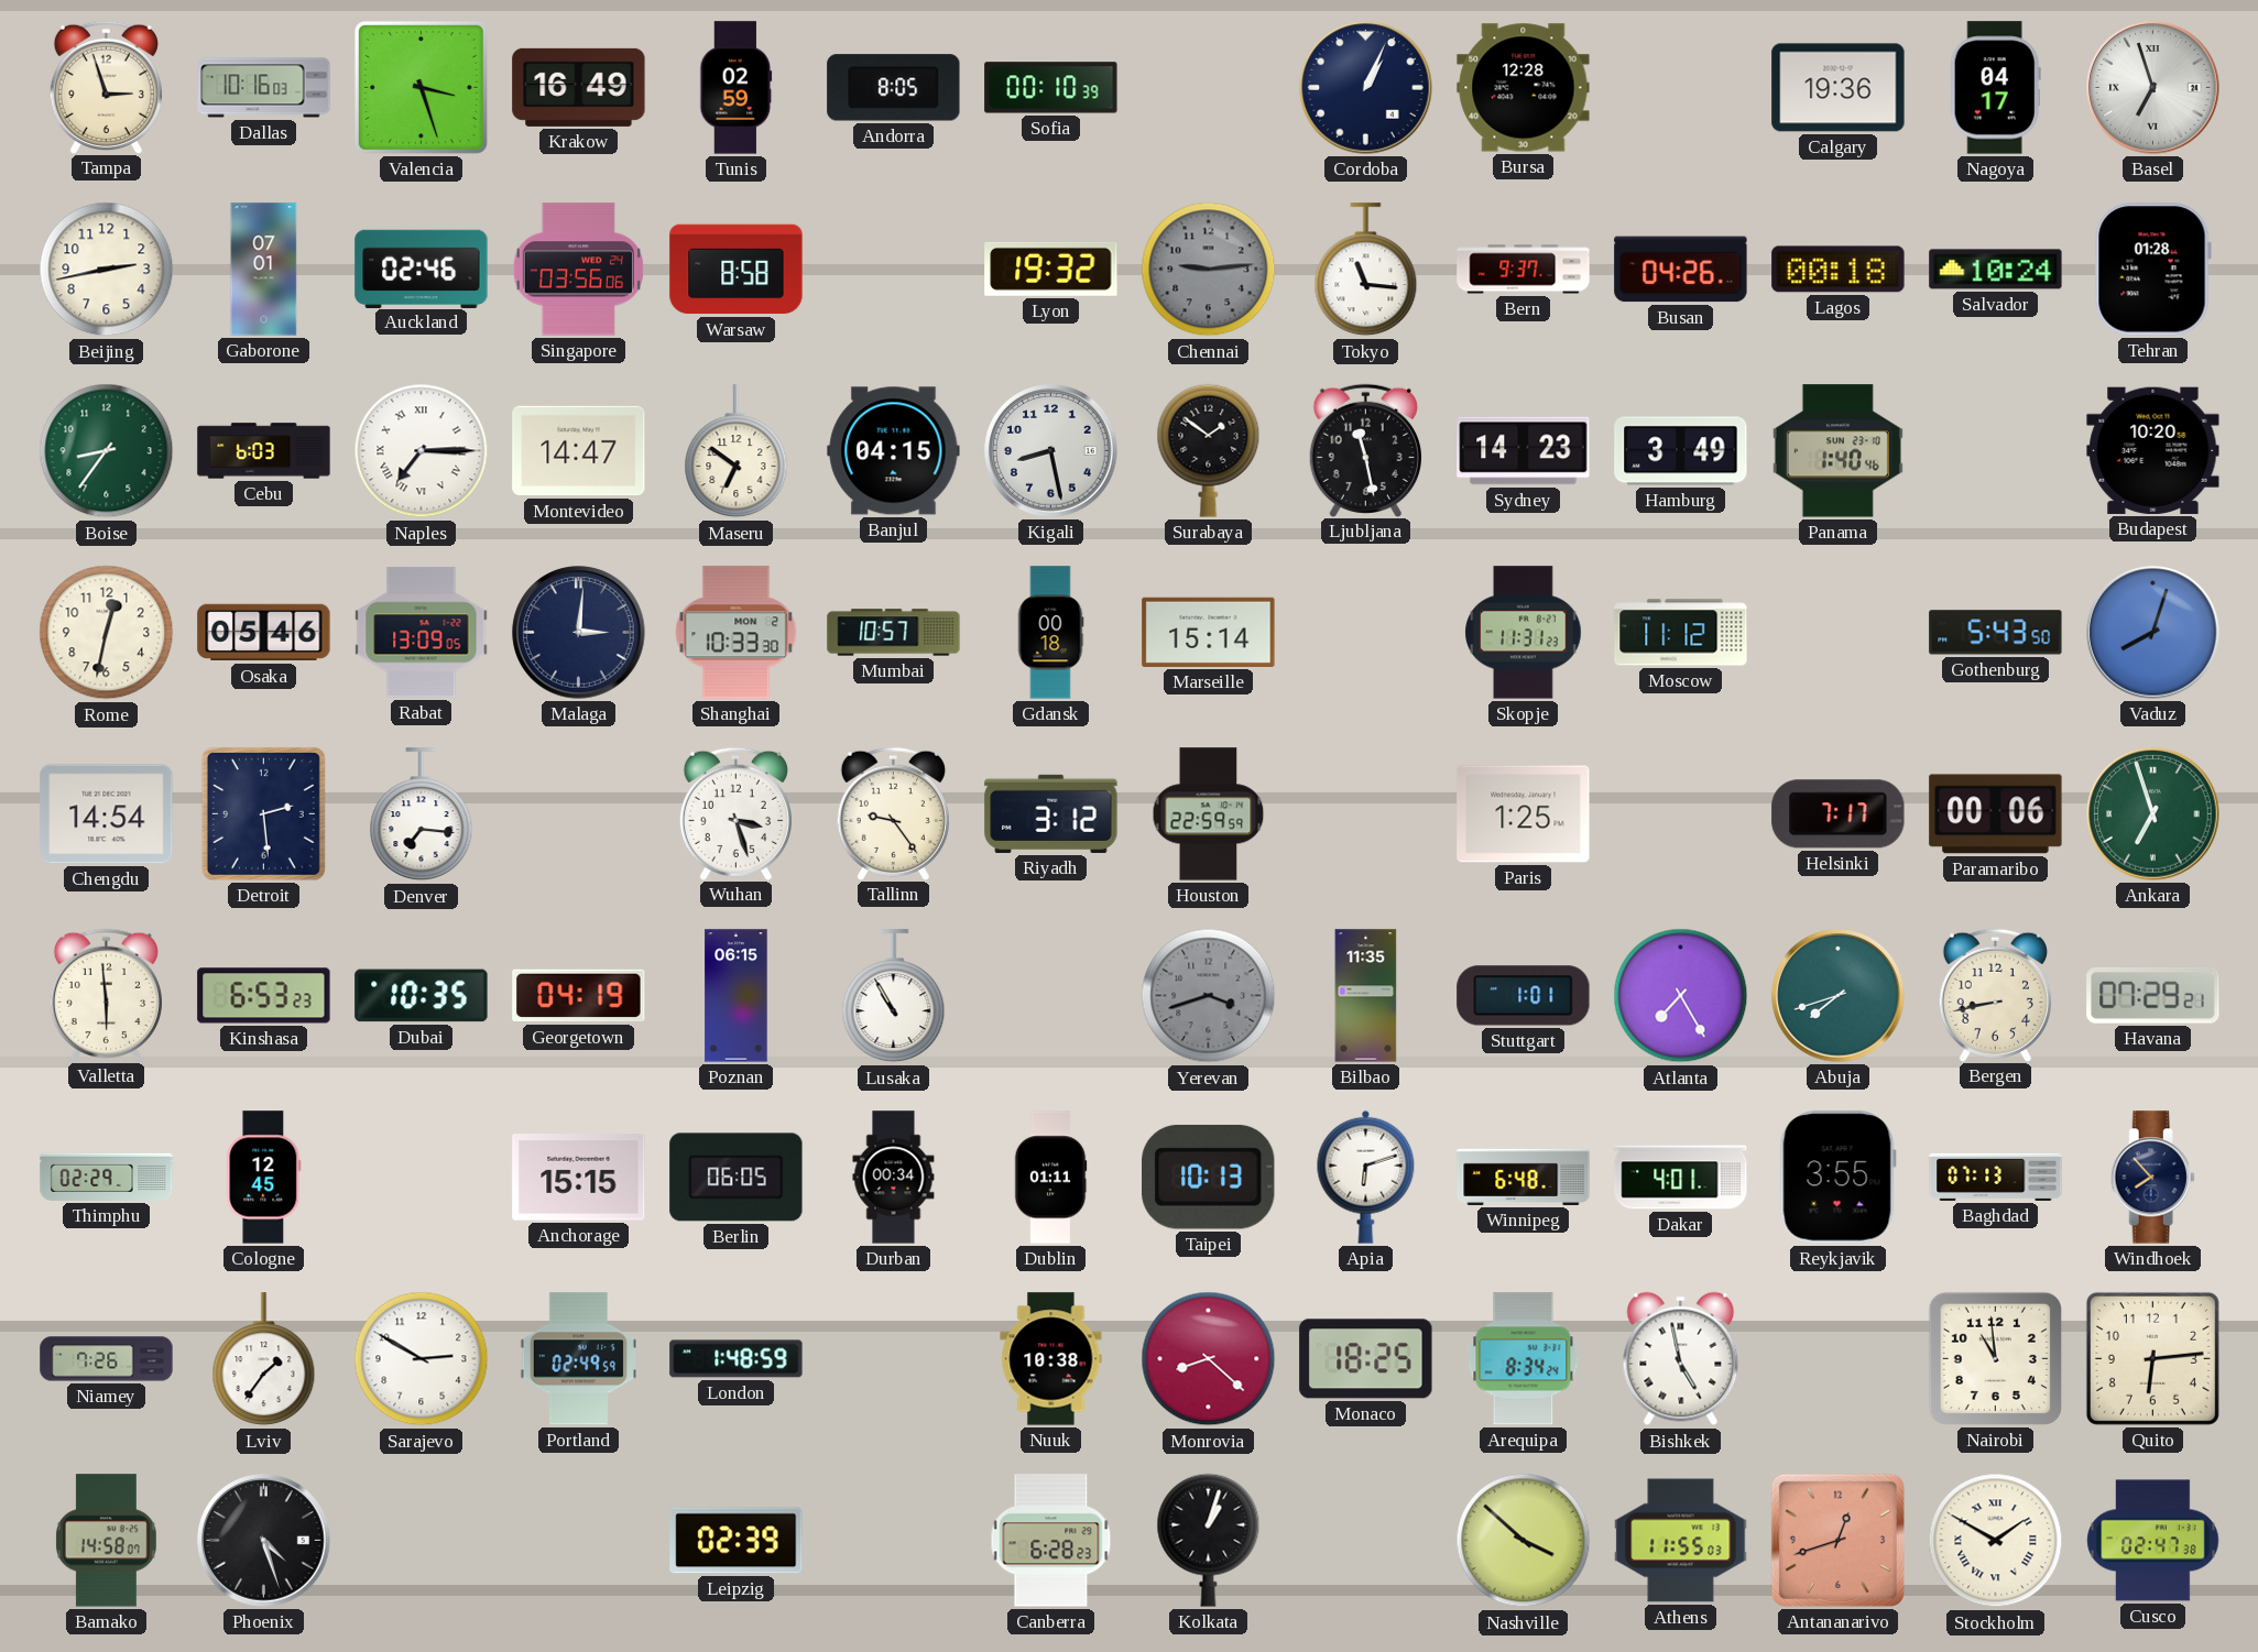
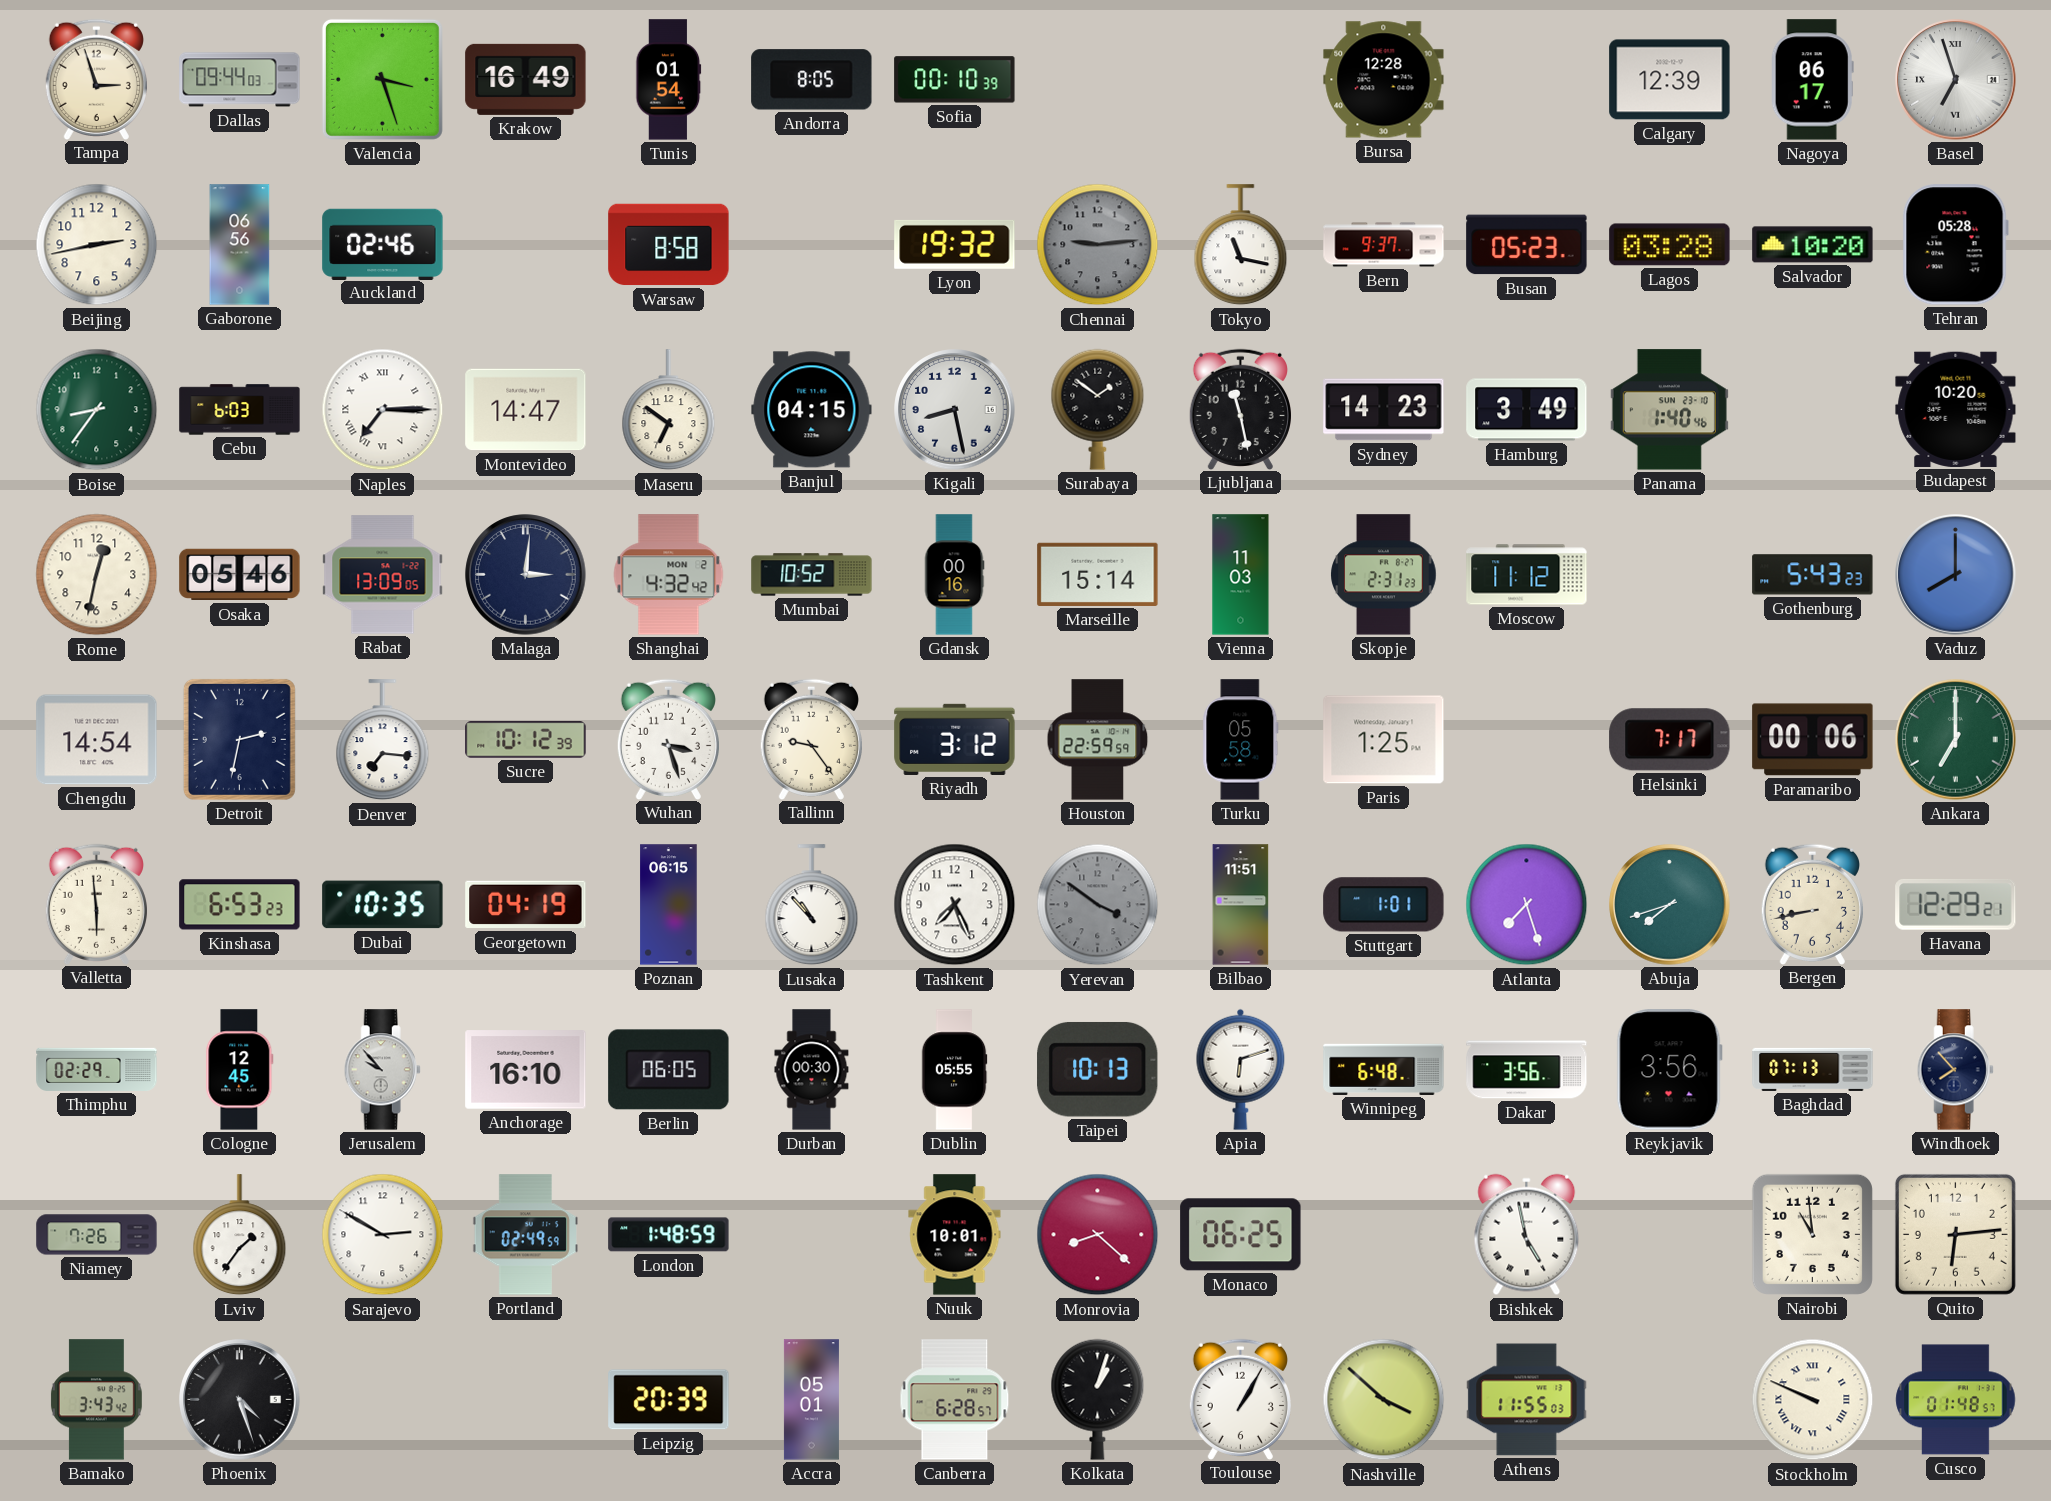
Dallas: 10:16 -> 09:44
Tunis: 02:59 -> 01:54
Cordoba: 1:04 -> none
Calgary: 19:36 -> 12:39
Nagoya: 04:17 -> 06:17
Gaborone: 07:01 -> 06:56
Singapore: 03:56 -> none
Tokyo: 11:16 -> 11:17
Busan: 04:26 -> 05:23
Lagos: 00:18 -> 03:28
Salvador: 10:24 -> 10:20
Tehran: 01:28 -> 05:28
Shanghai: 10:33 -> 4:32
Mumbai: 10:57 -> 10:52
Gdansk: 00:18 -> 00:16
Vienna: none -> 11:03
Skopje: 11:31 -> 2:31
Gothenburg: 5:43:50 -> 5:43:23
Vaduz: 8:03 -> 8:00
Detroit: 2:29 -> 2:32
Sucre: none -> 10:12
Turku: none -> 05:58
Ankara: 6:57 -> 7:00
Lusaka: 10:55 -> 10:53
Tashkent: none -> 7:26
Yerevan: 3:42 -> 3:51
Bilbao: 11:35 -> 11:51
Atlanta: 7:25 -> 7:27
Havana: 07:29 -> 12:29
Jerusalem: none -> 9:53
Anchorage: 15:15 -> 16:10
Durban: 00:34 -> 00:30
Dublin: 01:11 -> 05:55
Dakar: 4:01 -> 3:56
Reykjavik: 3:55 -> 3:56
Nuuk: 10:38 -> 10:01
Monaco: 18:25 -> 06:25
Arequipa: 8:34 -> none
Bamako: 14:58 -> 3:43
Leipzig: 02:39 -> 20:39
Accra: none -> 05:01
Canberra: 6:28:23 -> 6:28:57
Toulouse: none -> 1:05
Antananarivo: 12:42 -> none
Stockholm: 1:50 -> 9:49
Cusco: 02:47 -> 01:48
